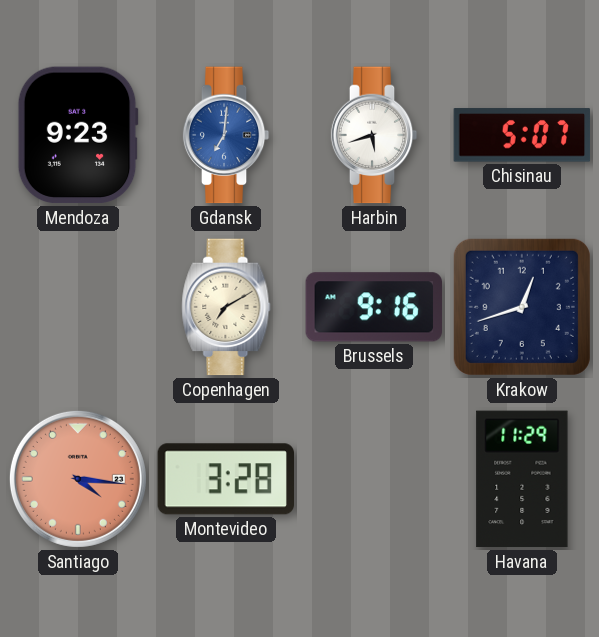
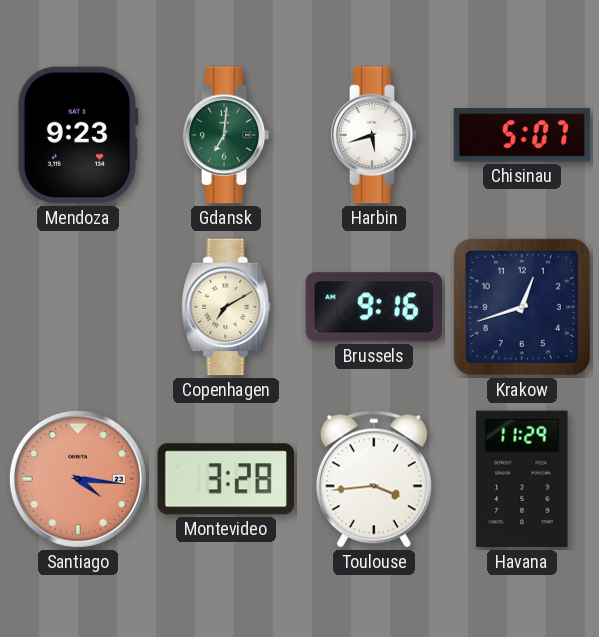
Gdansk dial: blue -> green
Toulouse: none -> 3:44
